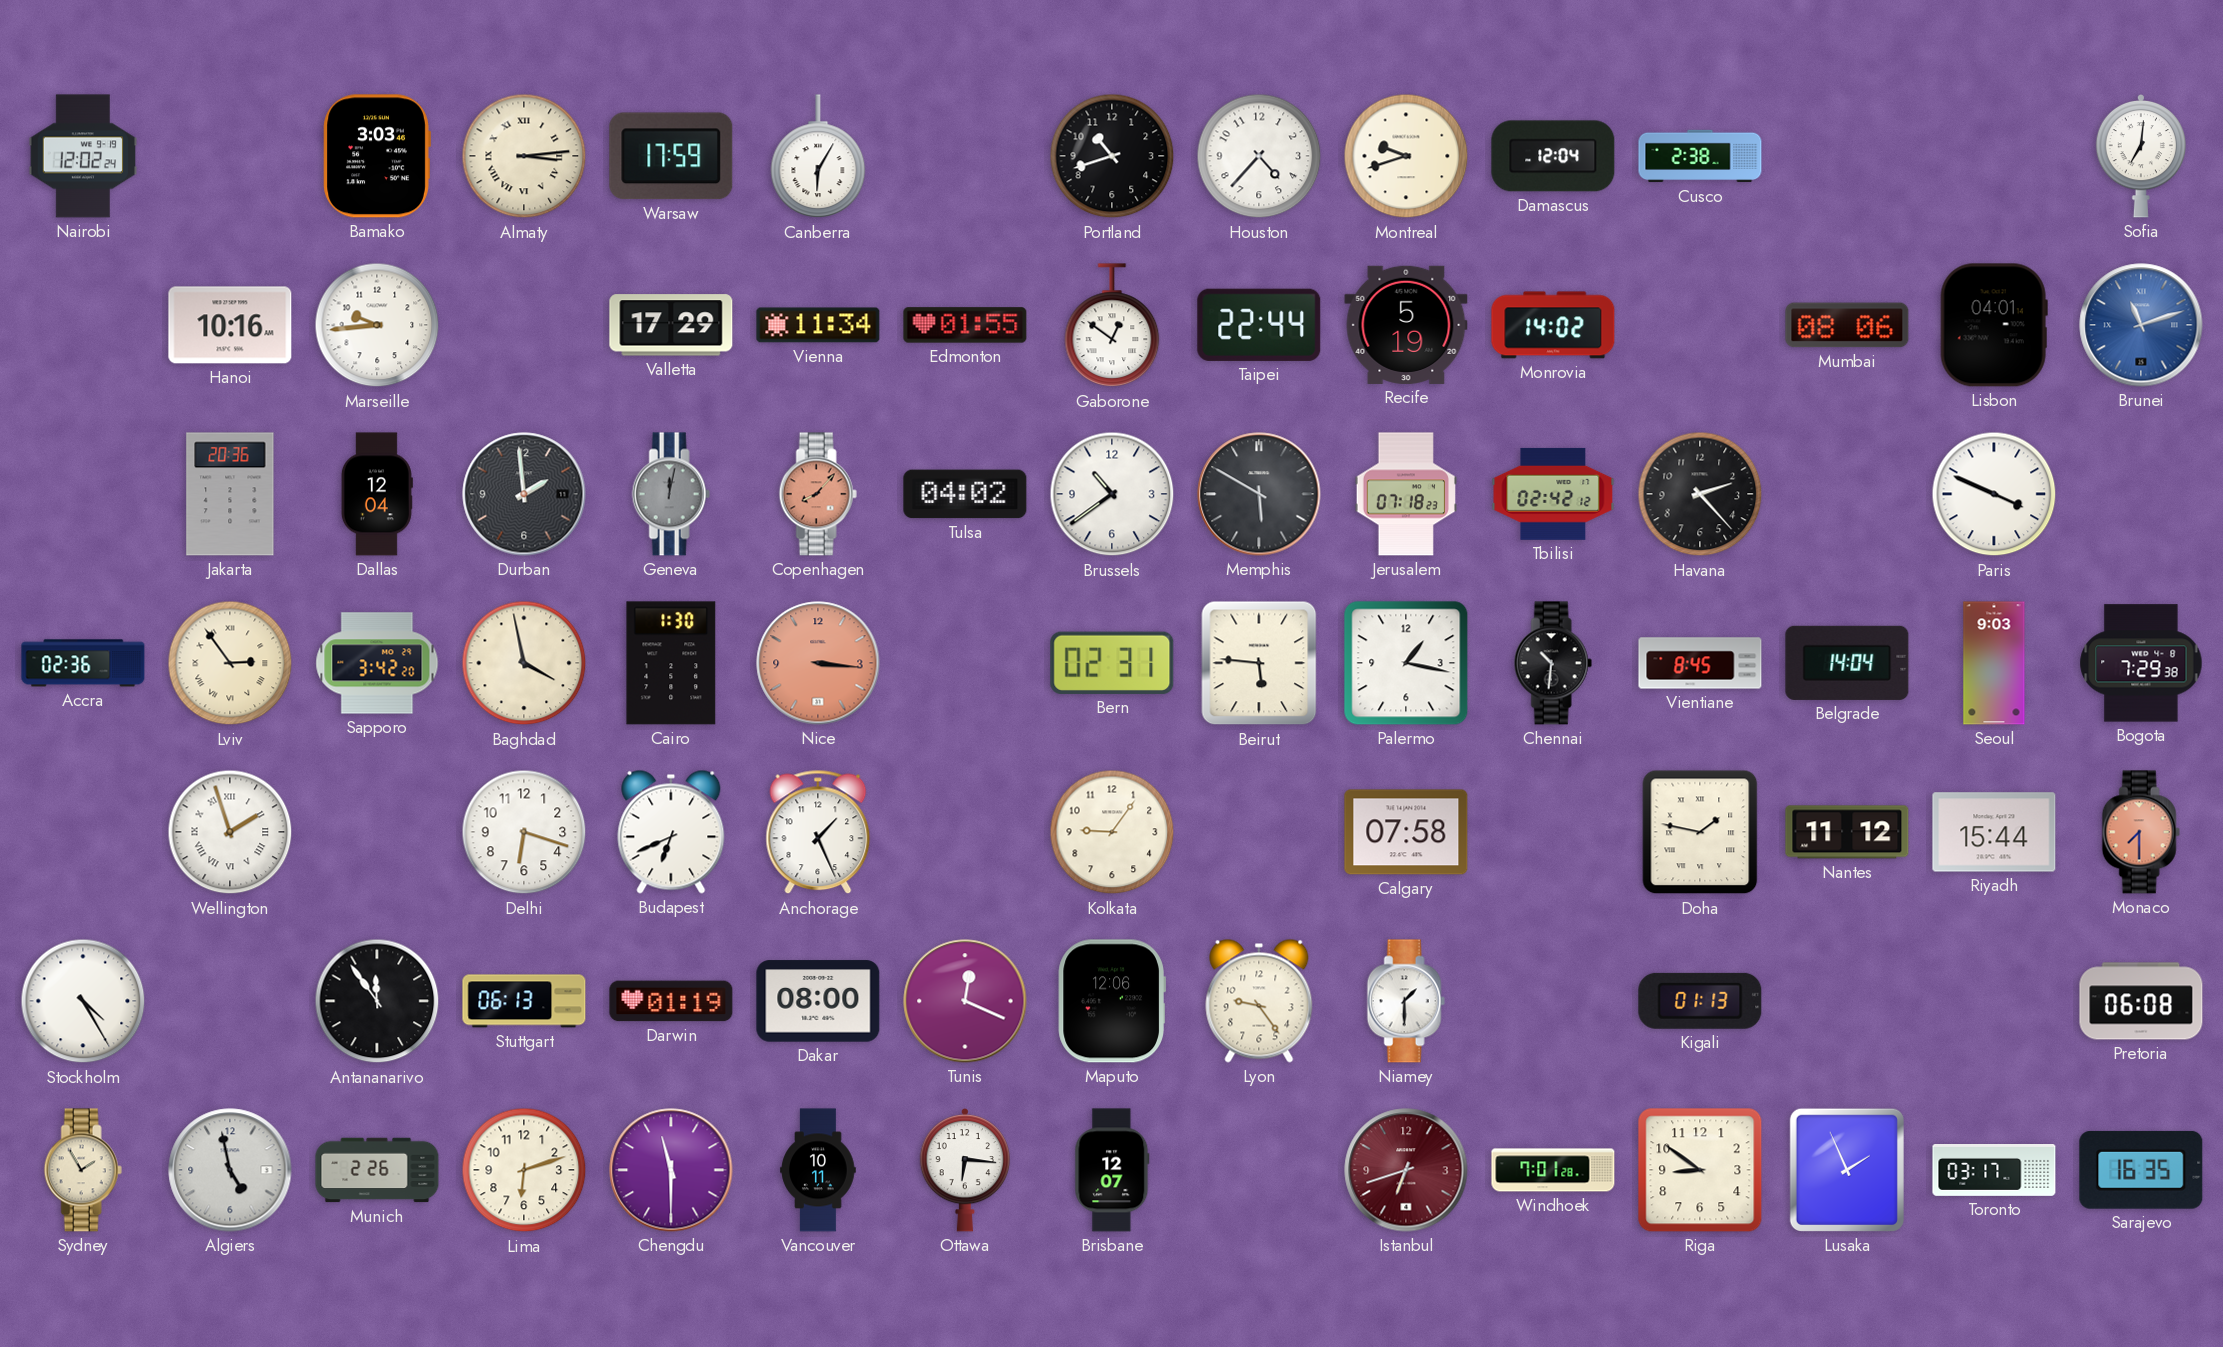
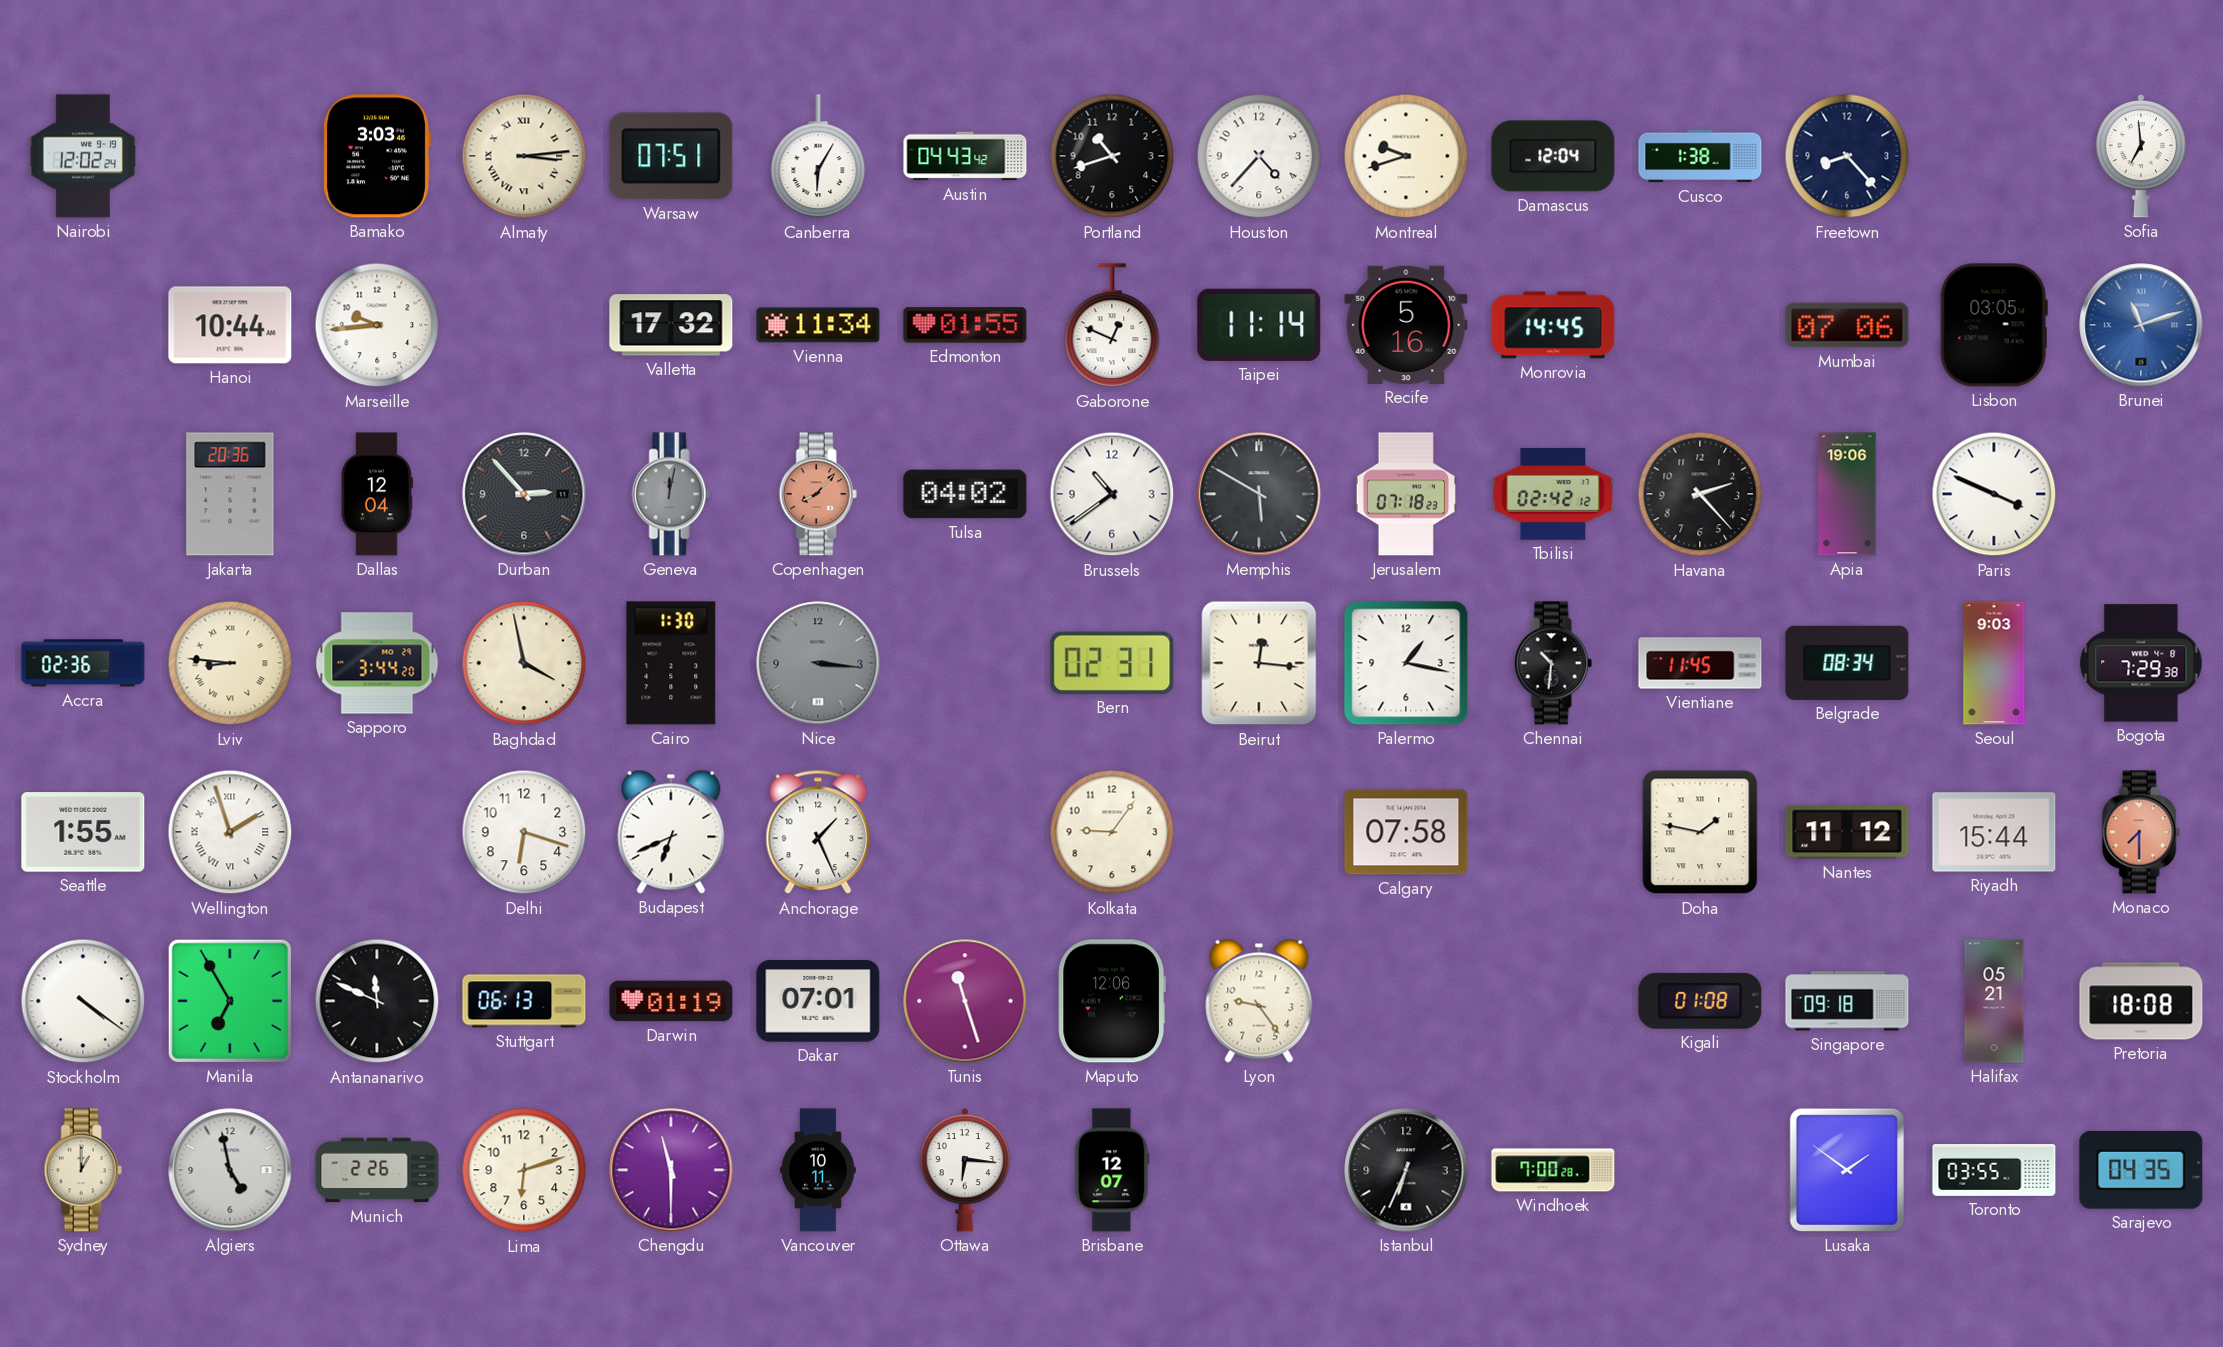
Warsaw: 17:59 -> 07:51
Austin: none -> 04:43
Cusco: 2:38 -> 1:38
Freetown: none -> 8:23
Sofia: 7:01 -> 6:59
Hanoi: 10:16 -> 10:44
Valletta: 17:29 -> 17:32
Gaborone: 12:51 -> 12:49
Taipei: 22:44 -> 11:14
Recife: 5:19 -> 5:16
Monrovia: 14:02 -> 14:45
Mumbai: 08:06 -> 07:06
Lisbon: 04:01 -> 03:05
Durban: 1:59 -> 2:53
Apia: none -> 19:06
Lviv: 2:54 -> 8:46
Sapporo: 3:42 -> 3:44
Nice dial: salmon -> grey
Beirut: 5:46 -> 12:16
Vientiane: 8:45 -> 11:45
Belgrade: 14:04 -> 08:34
Seattle: none -> 1:55
Stockholm: 4:25 -> 4:21
Manila: none -> 6:55
Antananarivo: 11:54 -> 11:49
Dakar: 08:00 -> 07:01
Tunis: 12:19 -> 11:27
Niamey: 1:30 -> none
Kigali: 01:13 -> 01:08
Singapore: none -> 09:18
Halifax: none -> 05:21
Pretoria: 06:08 -> 18:08
Sydney: 1:55 -> 1:00
Istanbul: 6:42 -> 6:34
Istanbul dial: burgundy -> black
Windhoek: 7:01 -> 7:00
Riga: 8:51 -> none
Lusaka: 1:56 -> 1:51
Toronto: 03:17 -> 03:55
Sarajevo: 16:35 -> 04:35
